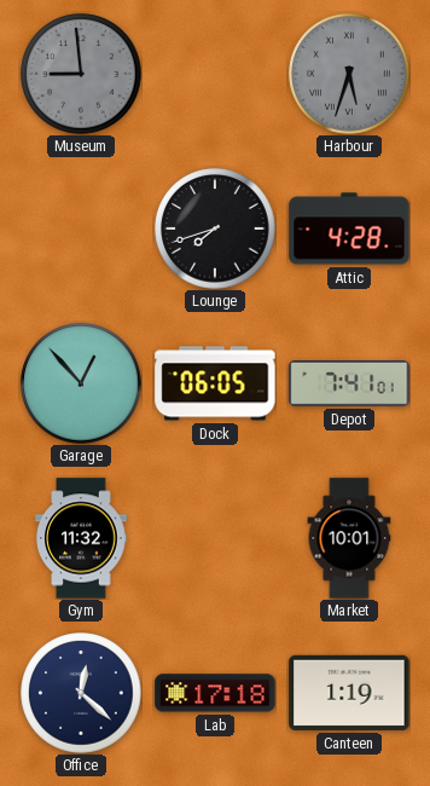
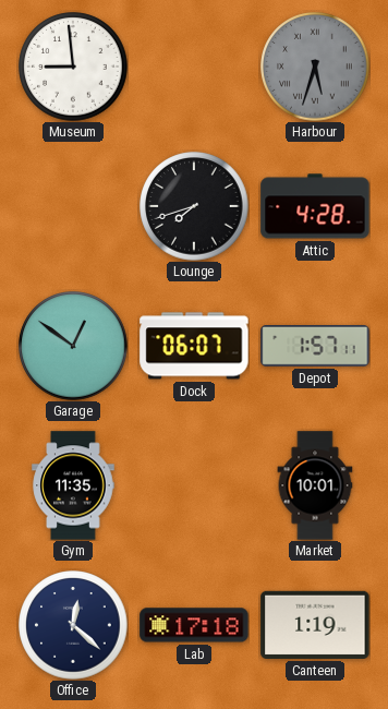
Museum dial: grey -> white
Garage: 12:53 -> 12:51
Dock: 06:05 -> 06:07
Depot: 7:41 -> 1:57
Gym: 11:32 -> 11:35
